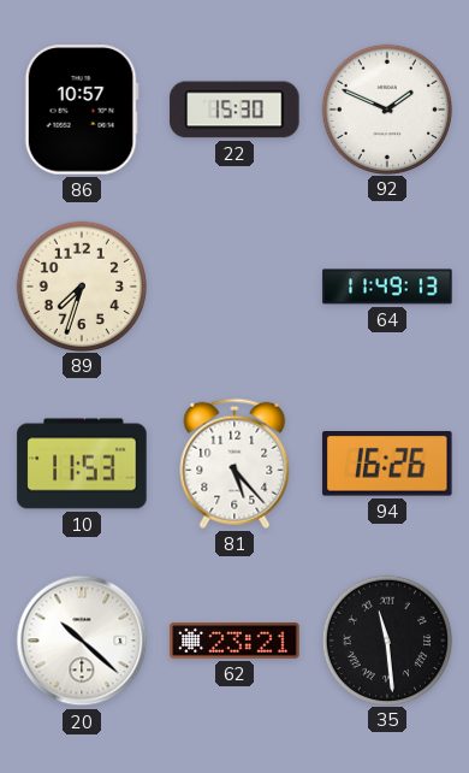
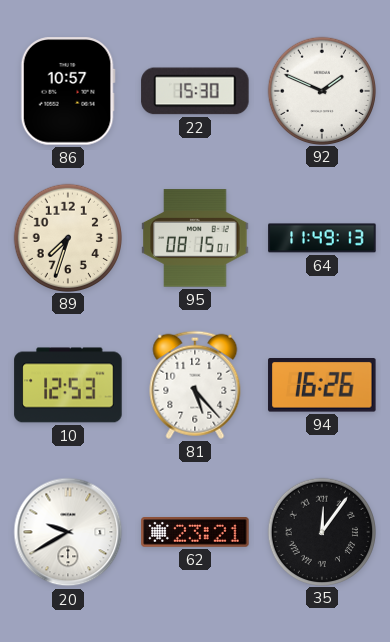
95: none -> 08:15
10: 11:53 -> 12:53
20: 10:22 -> 9:40
35: 11:29 -> 12:06
